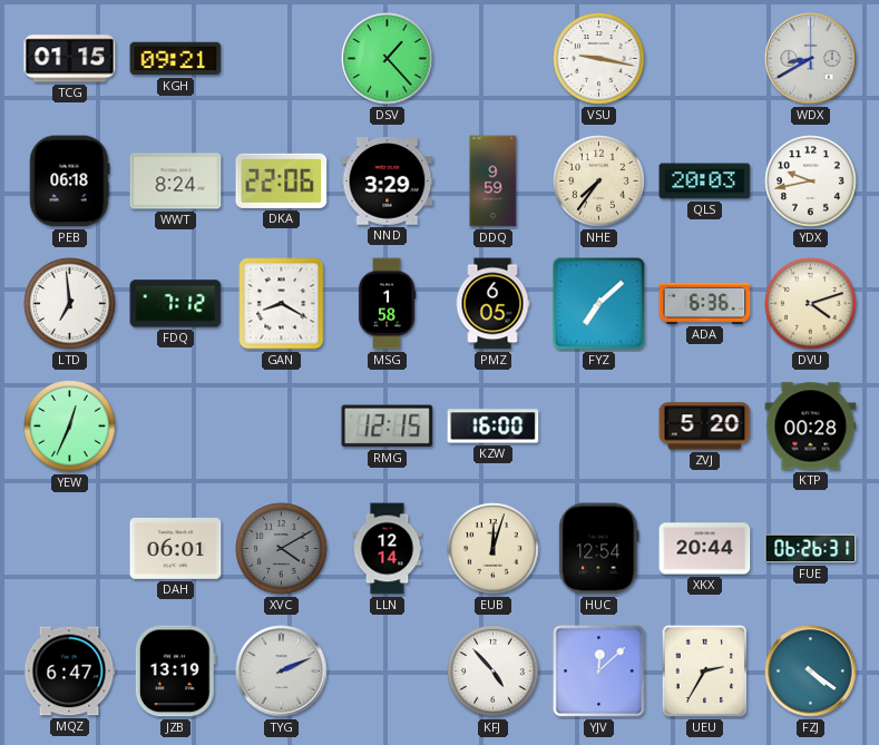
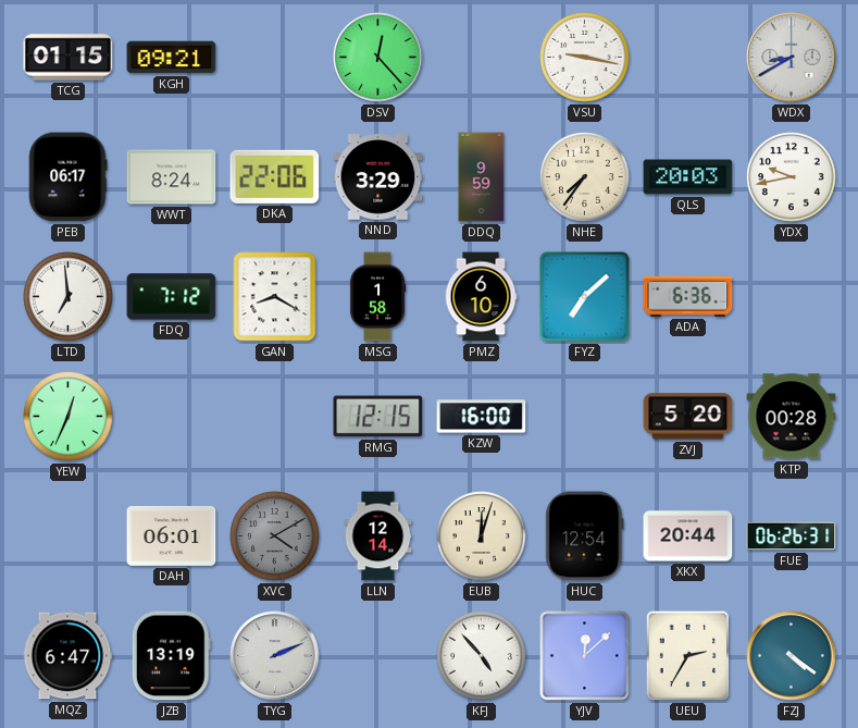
DSV: 1:23 -> 12:23
PEB: 06:18 -> 06:17
PMZ: 6:05 -> 6:10
DVU: 4:12 -> none
